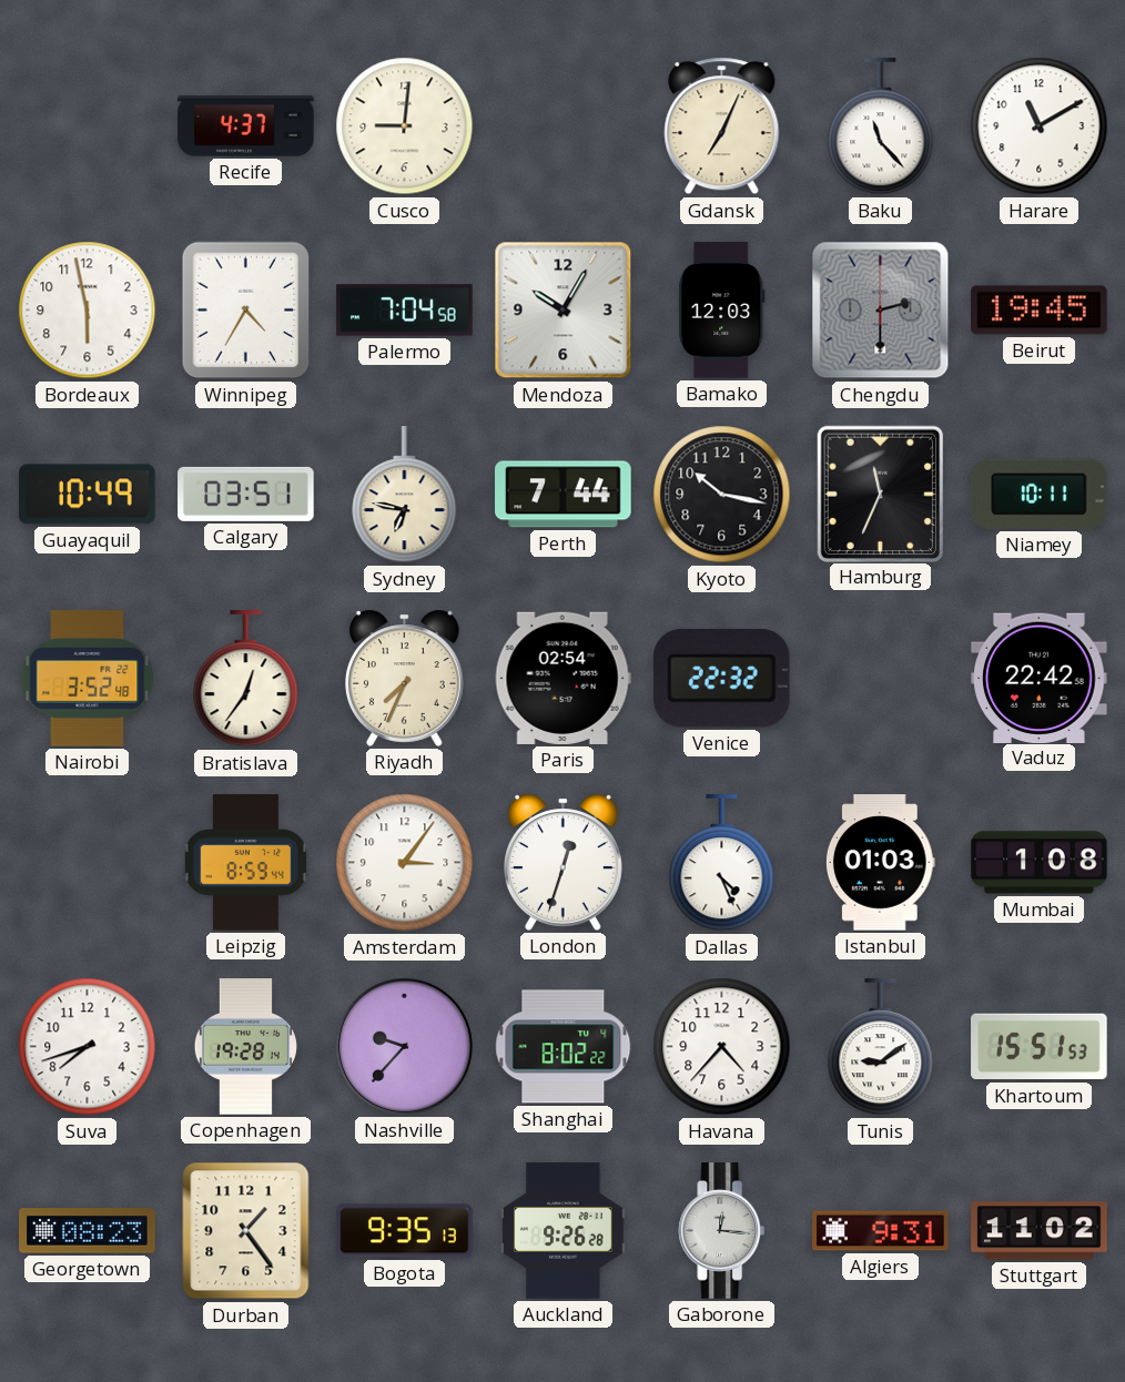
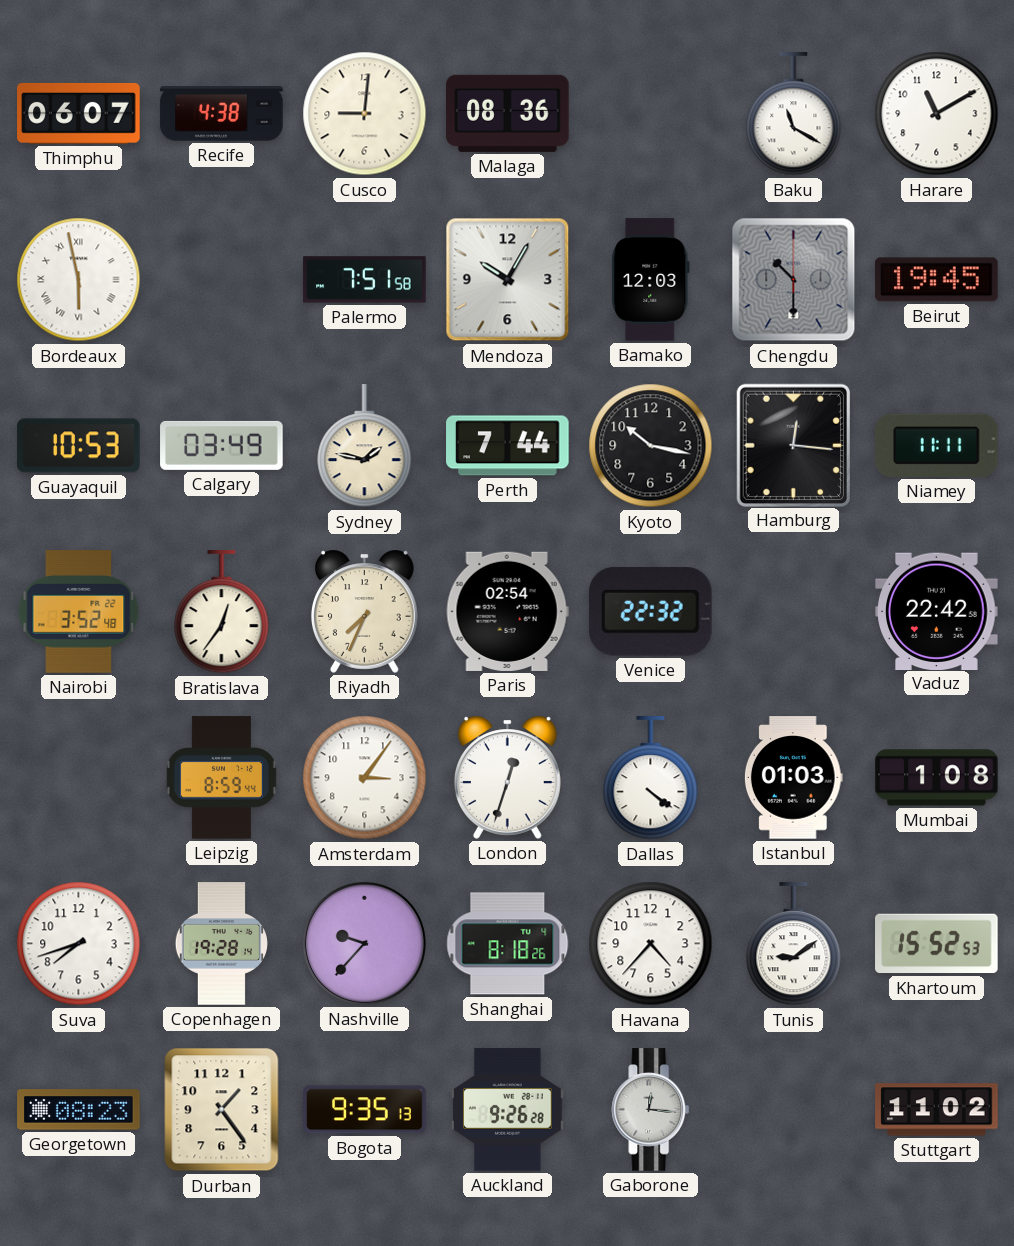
Thimphu: none -> 06:07
Recife: 4:37 -> 4:38
Malaga: none -> 08:36
Gdansk: 7:04 -> none
Baku: 11:23 -> 11:20
Bordeaux numerals: Arabic -> Roman
Winnipeg: 4:35 -> none
Palermo: 7:04 -> 7:51
Chengdu: 2:30 -> 10:30
Guayaquil: 10:49 -> 10:53
Calgary: 03:51 -> 03:49
Sydney: 6:47 -> 1:47
Hamburg: 11:34 -> 12:16
Niamey: 10:11 -> 11:11
Dallas: 4:26 -> 4:21
Shanghai: 8:02 -> 8:18
Khartoum: 15:51 -> 15:52
Algiers: 9:31 -> none
